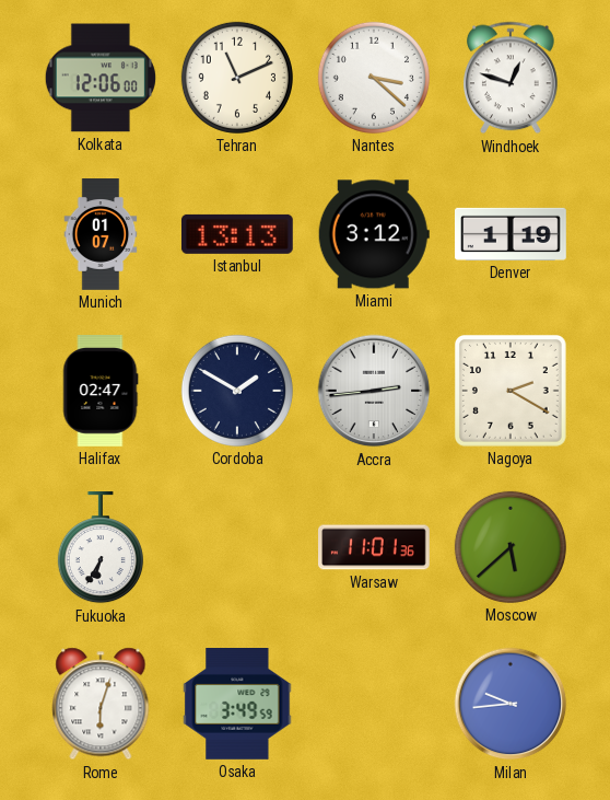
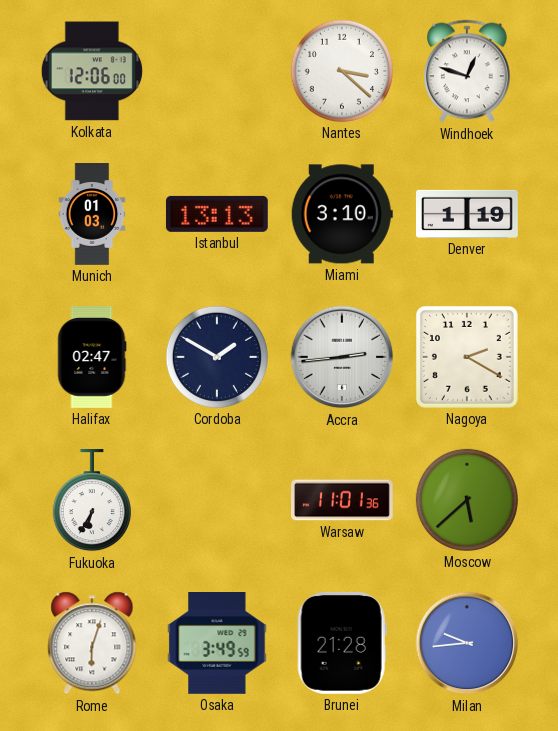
Tehran: 11:11 -> none
Munich: 01:07 -> 01:03
Miami: 3:12 -> 3:10
Brunei: none -> 21:28
